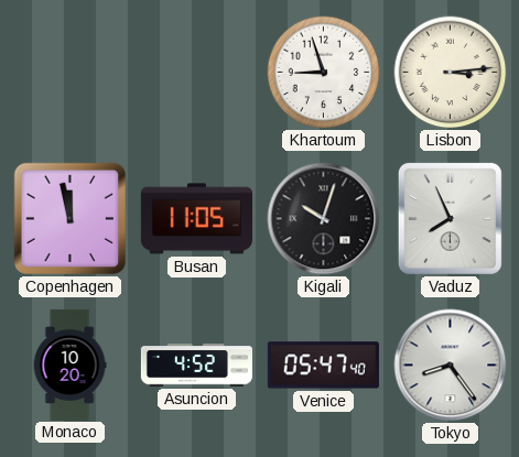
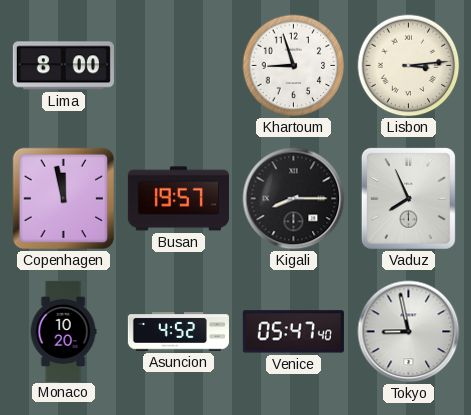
Lima: none -> 8:00
Busan: 11:05 -> 19:57
Kigali: 10:03 -> 8:15
Tokyo: 8:24 -> 8:58
